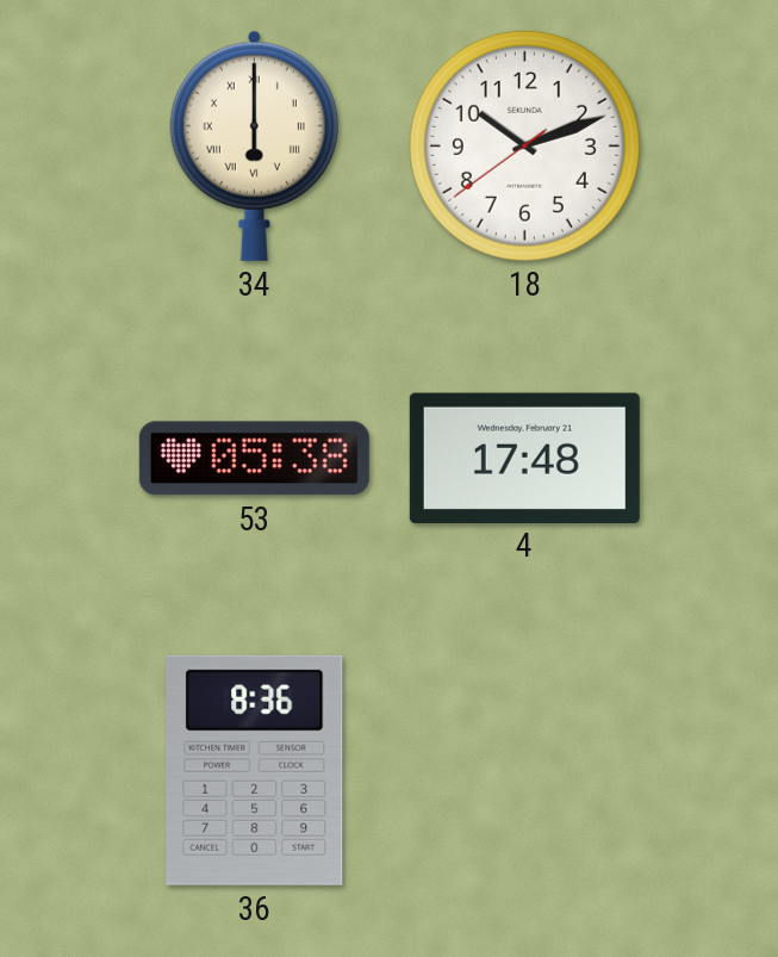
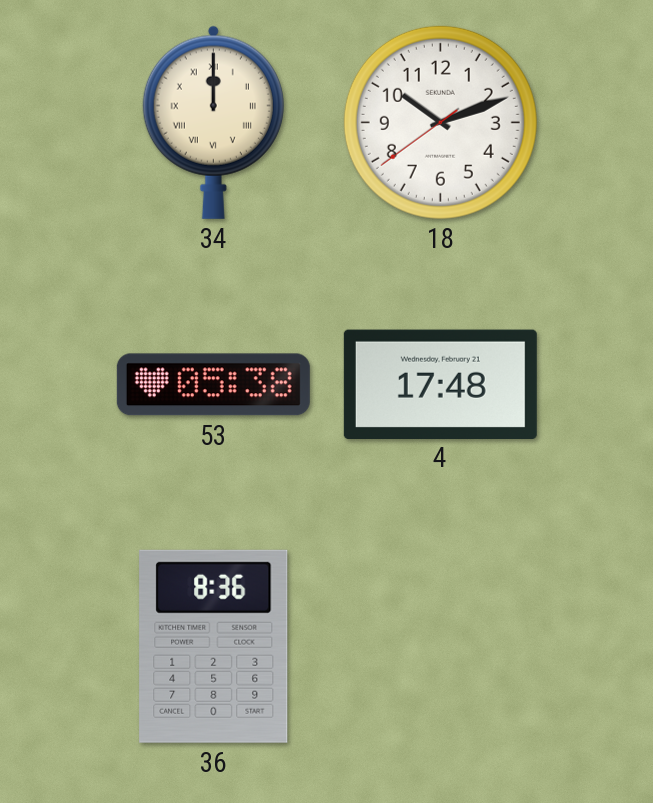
34: 6:00 -> 12:00
